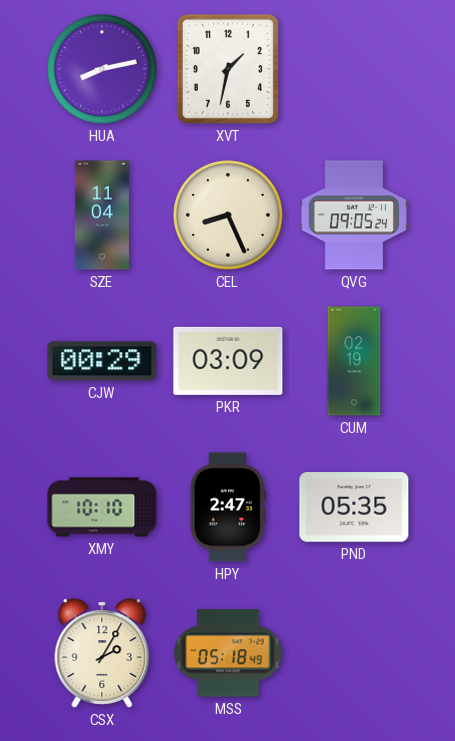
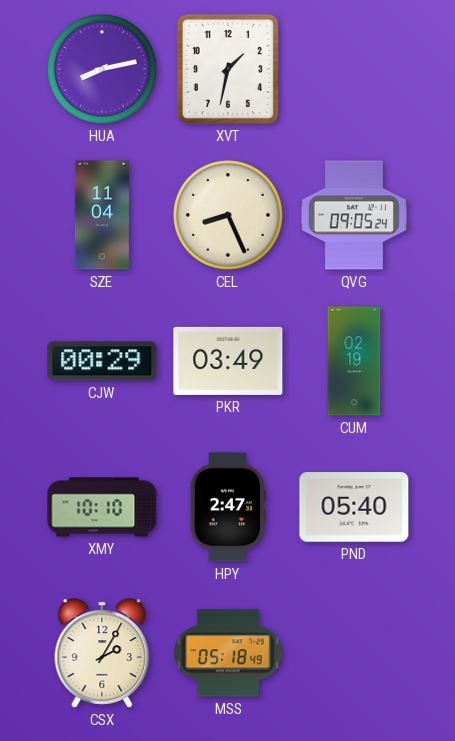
PKR: 03:09 -> 03:49
PND: 05:35 -> 05:40
